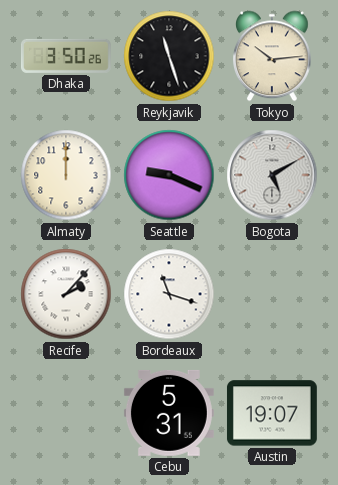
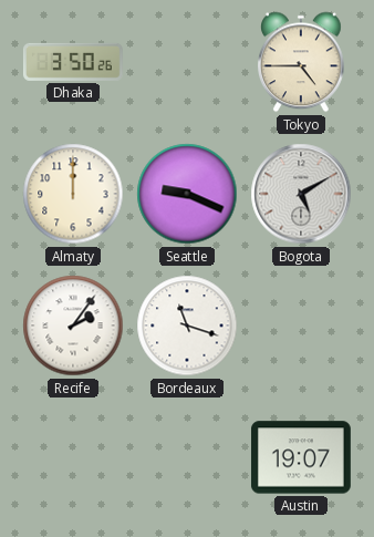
Reykjavik: 11:27 -> none
Tokyo: 10:14 -> 4:45
Recife: 2:07 -> 2:06
Cebu: 5:31 -> none
